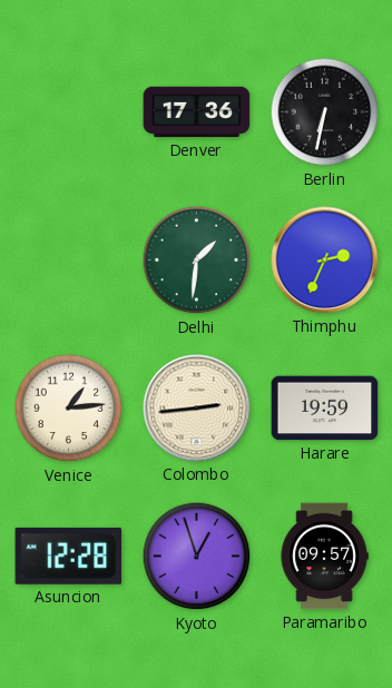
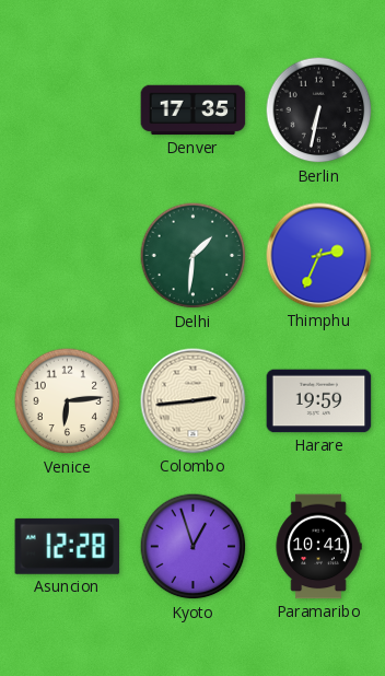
Denver: 17:36 -> 17:35
Venice: 1:14 -> 6:14
Paramaribo: 09:57 -> 10:41
